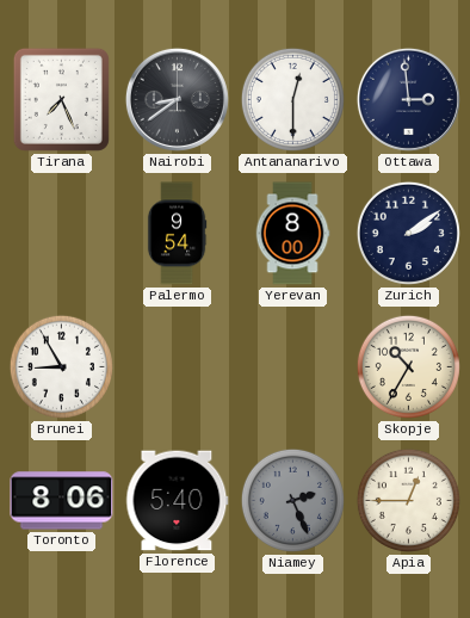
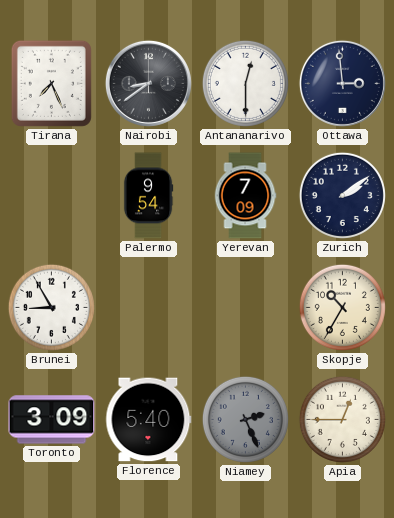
Yerevan: 8:00 -> 7:09
Toronto: 8:06 -> 3:09
